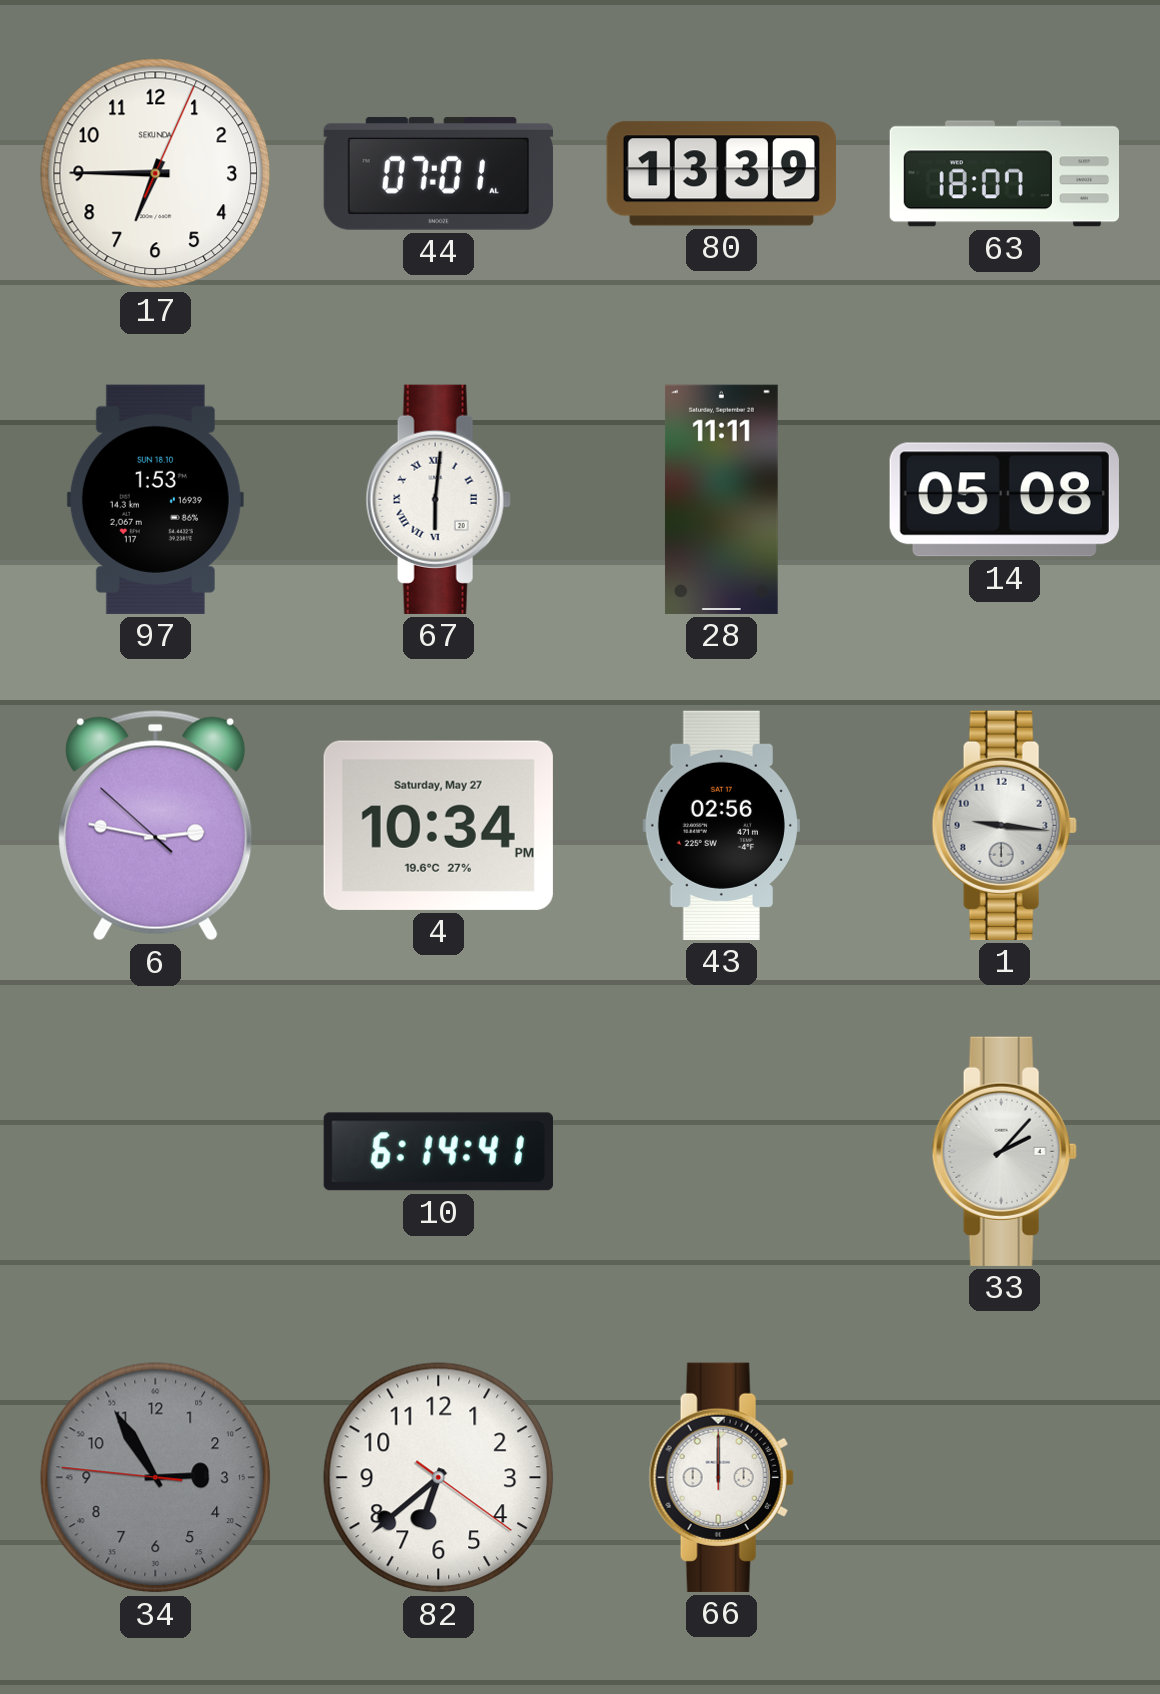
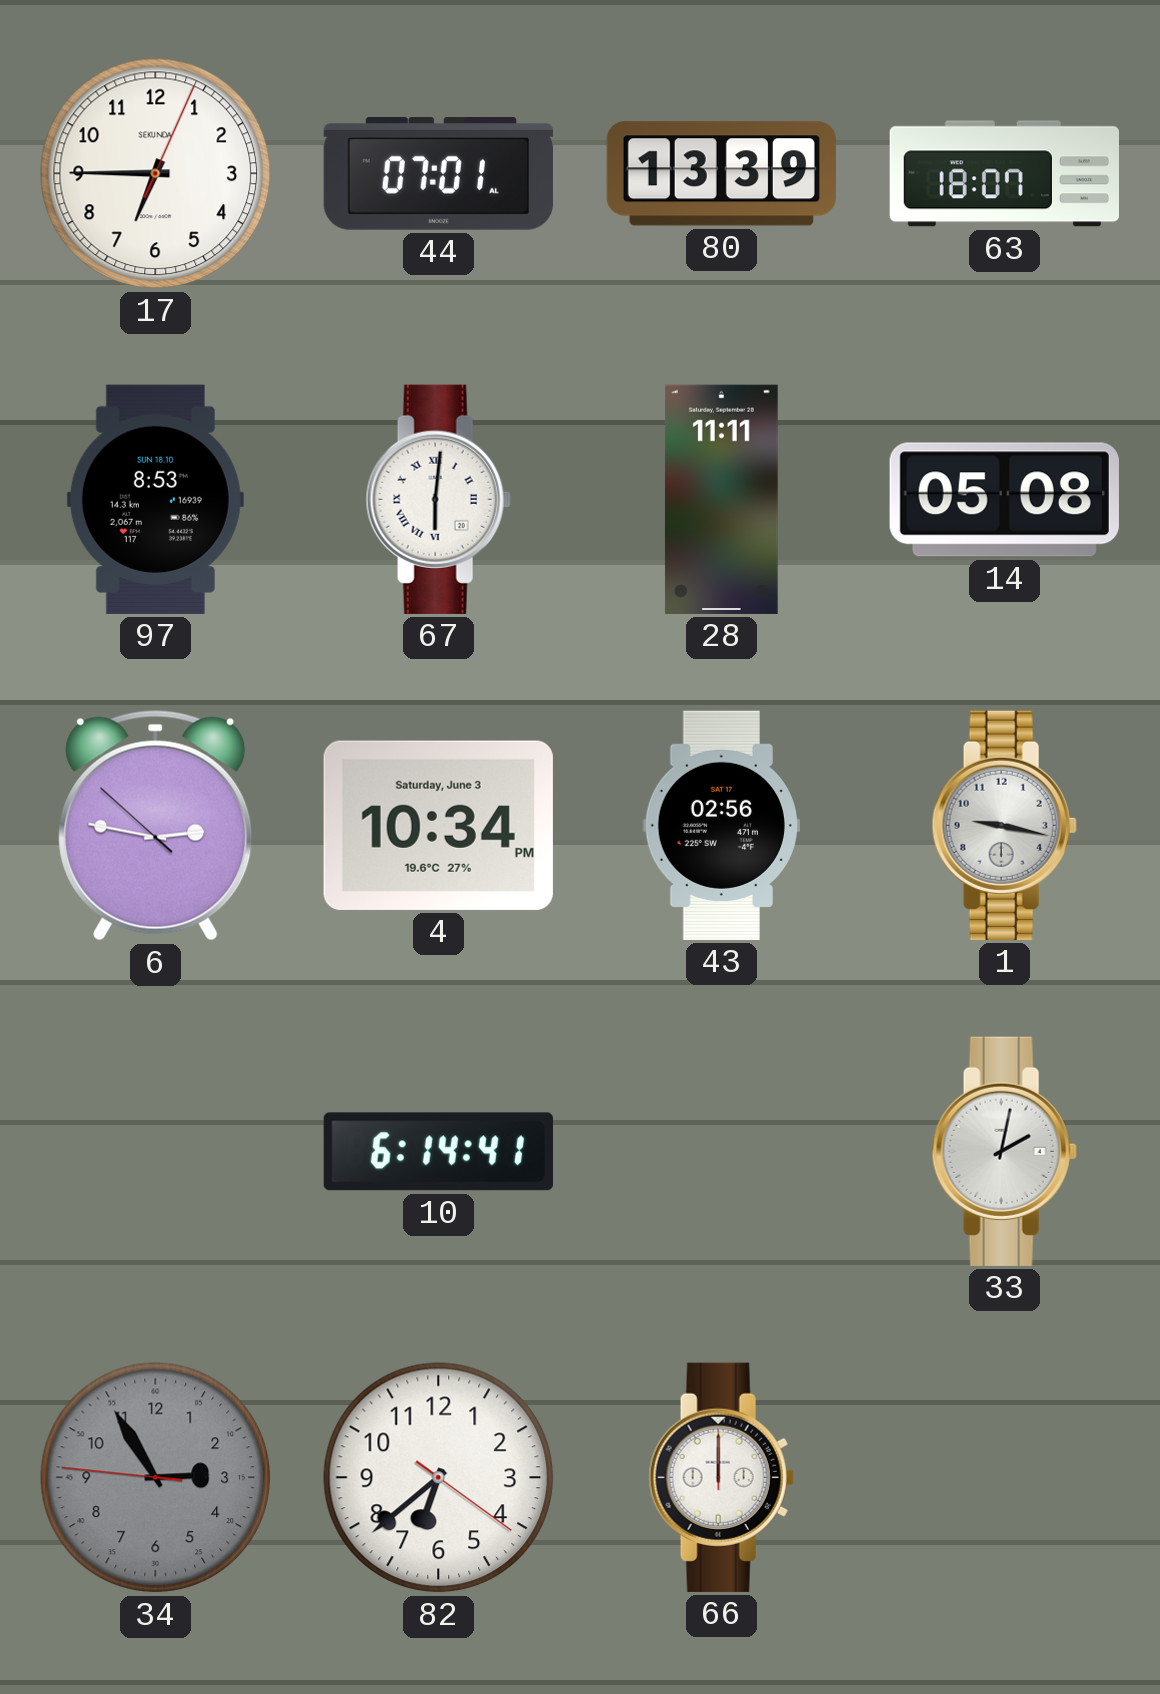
97: 1:53 -> 8:53
4 date: Saturday, May 27 -> Saturday, June 3
1: 9:16 -> 9:17
33: 2:07 -> 2:02
